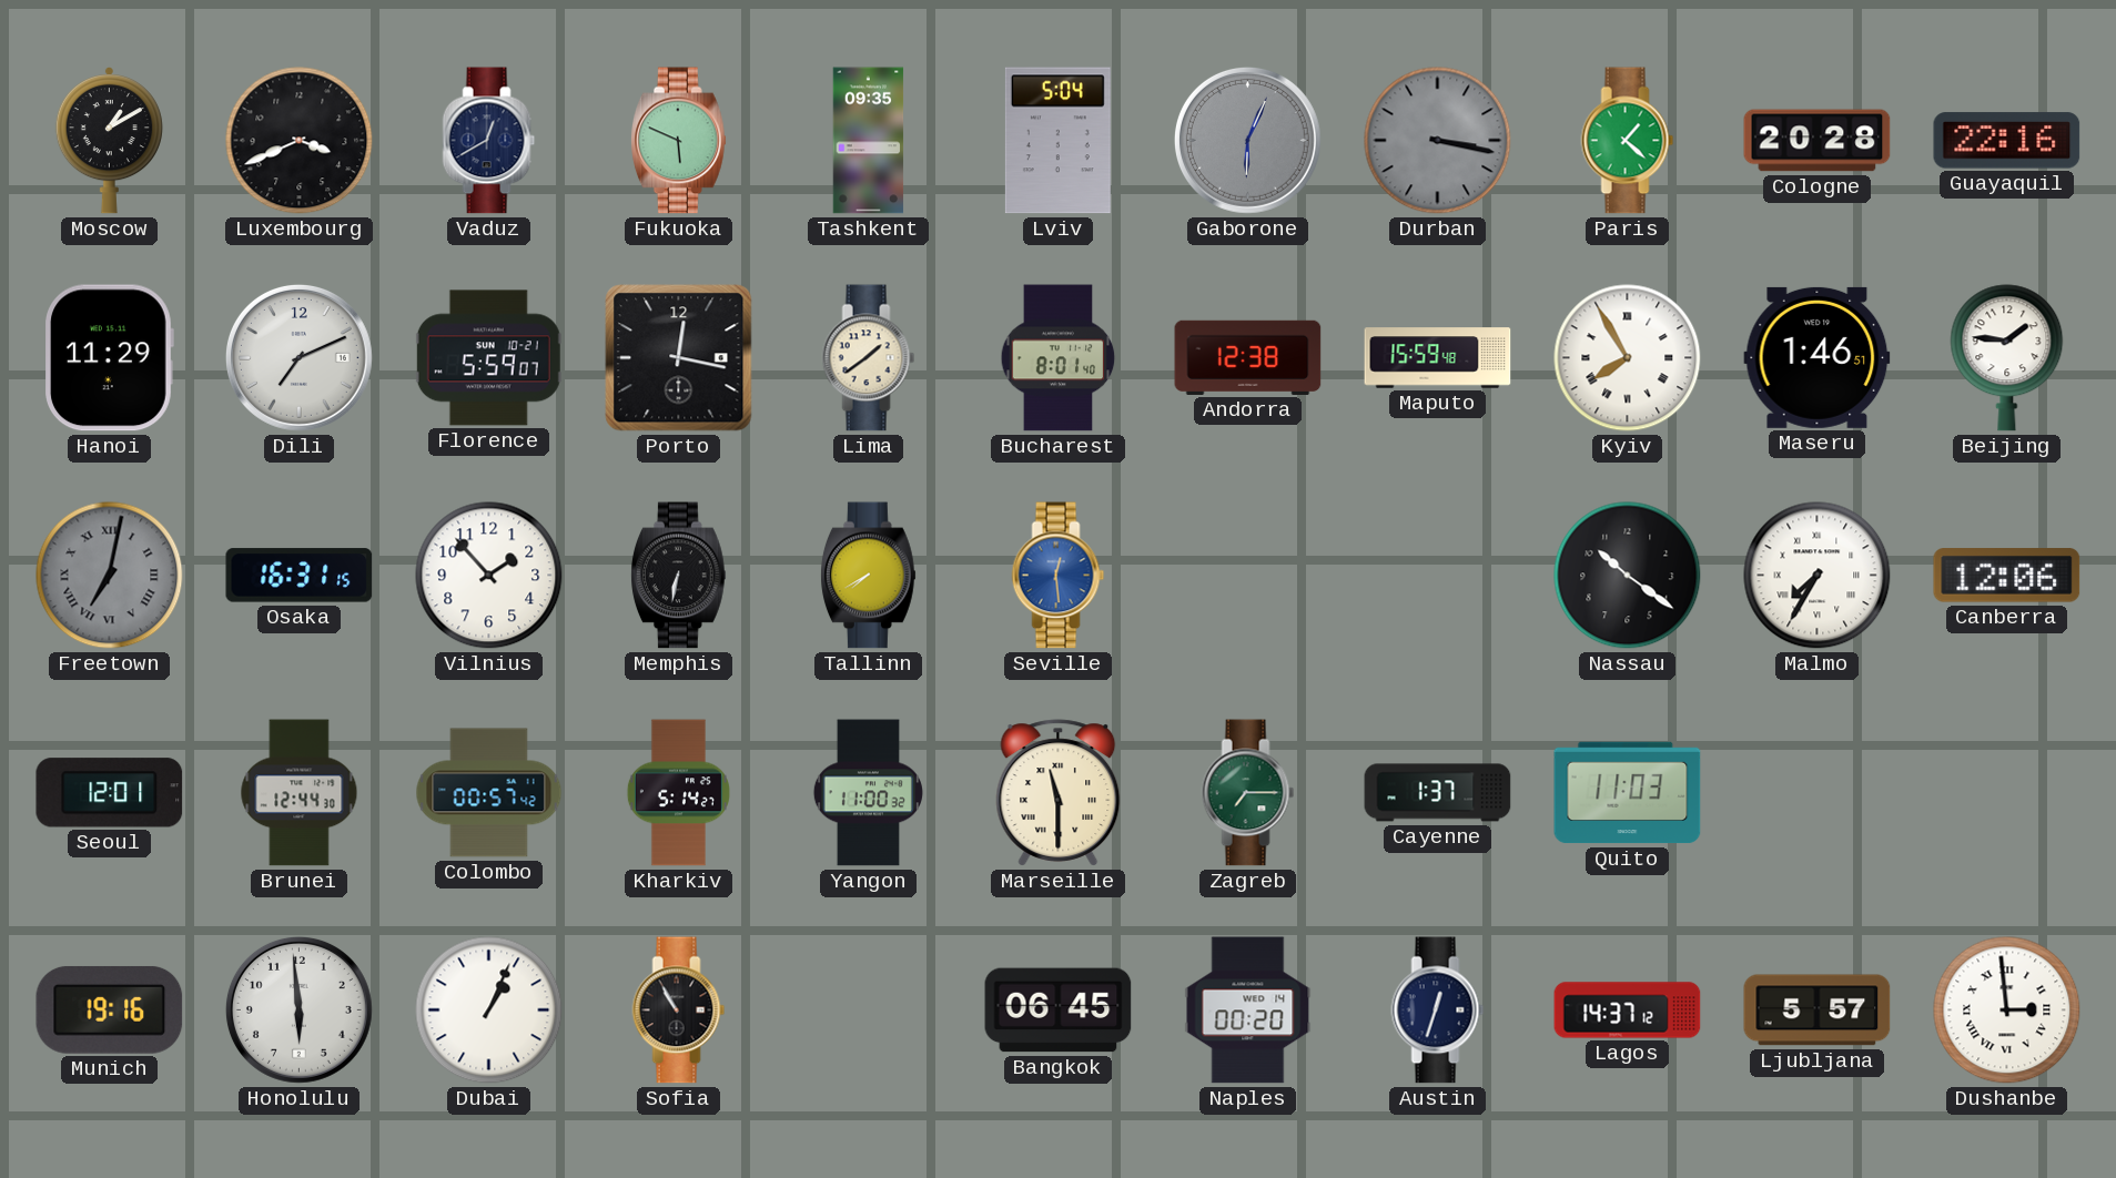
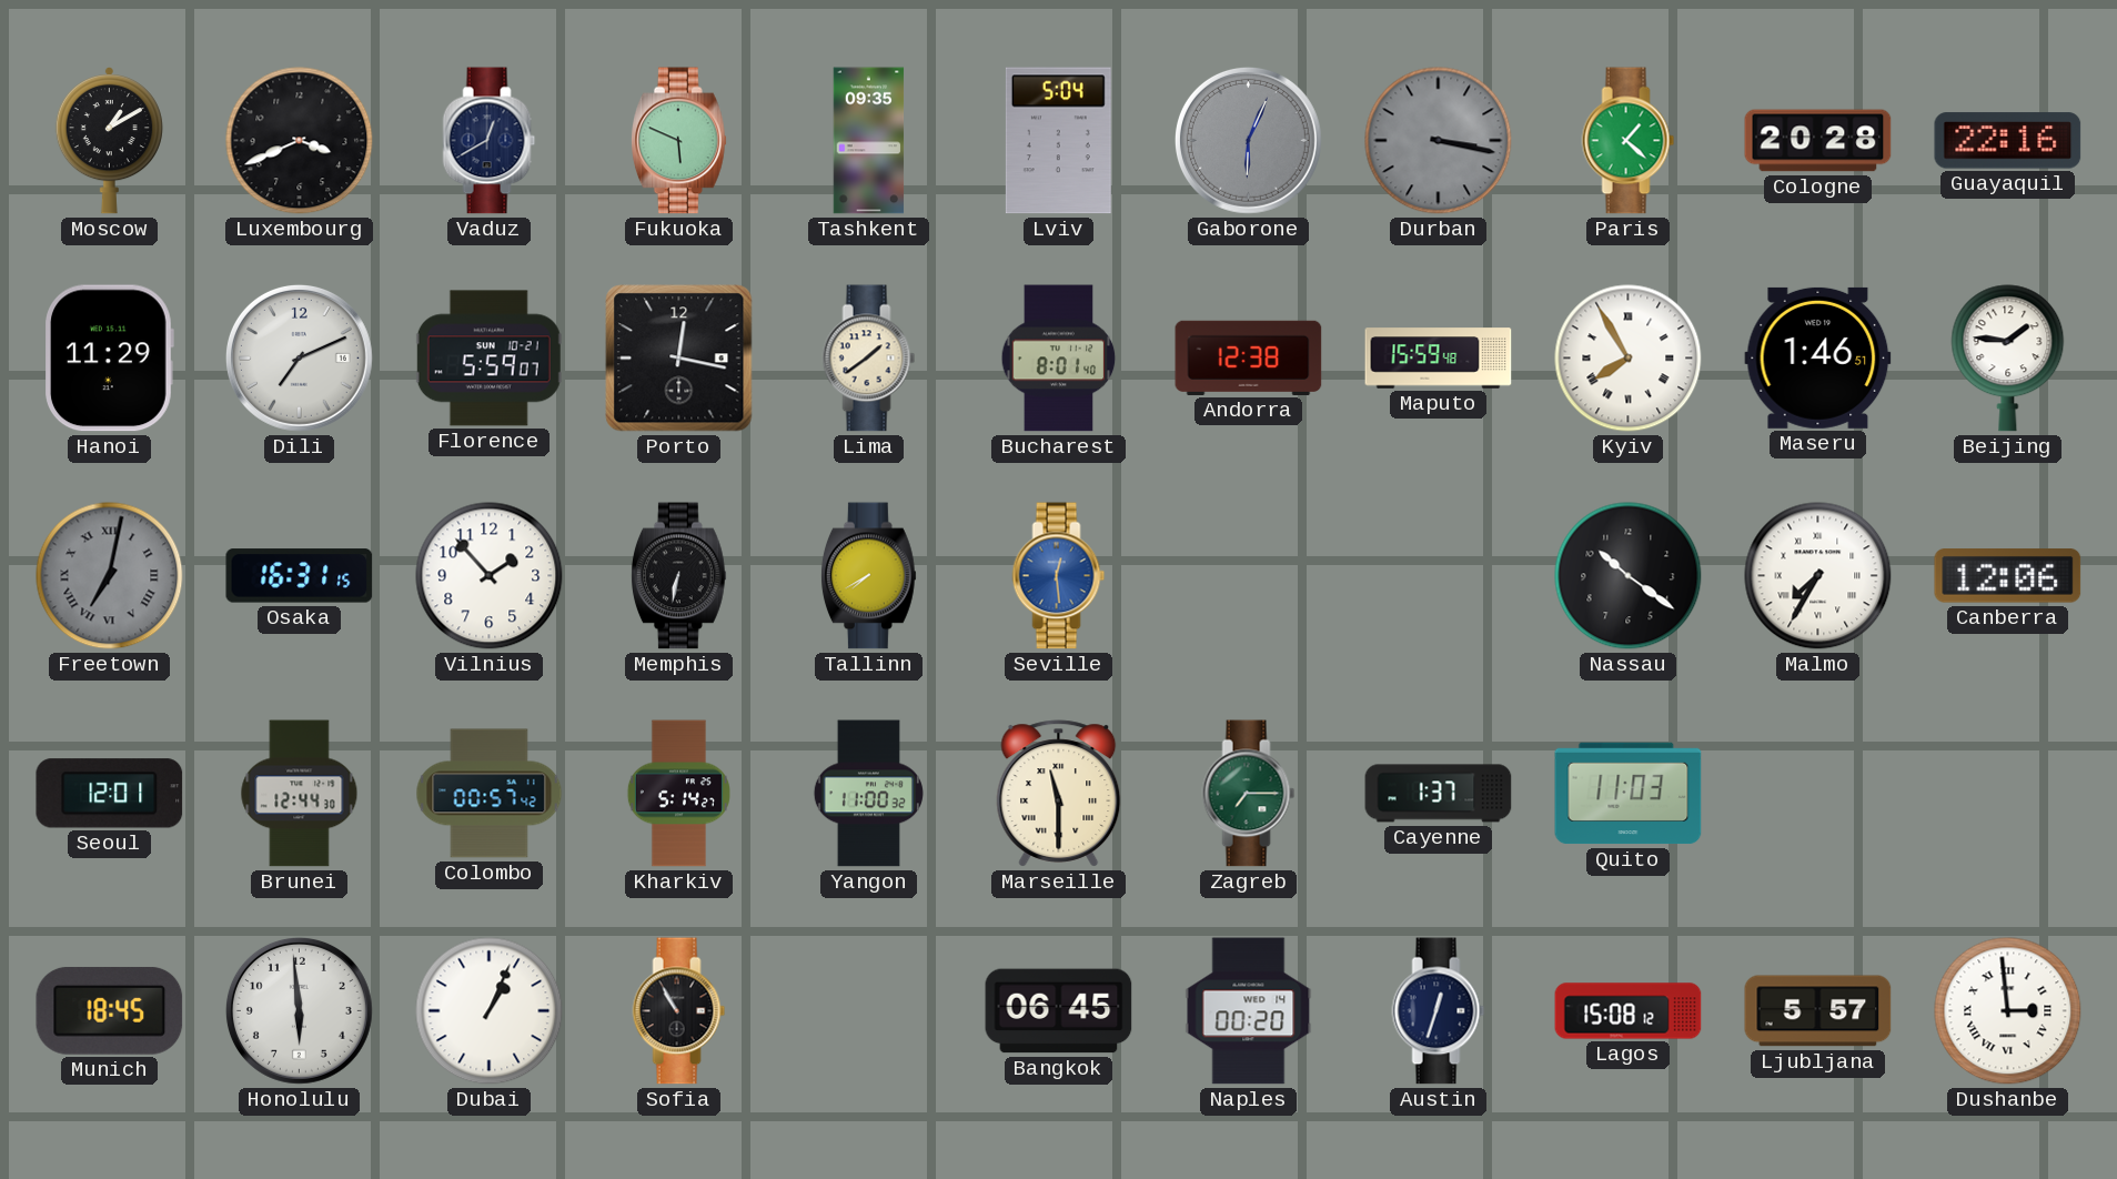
Munich: 19:16 -> 18:45
Lagos: 14:37 -> 15:08
